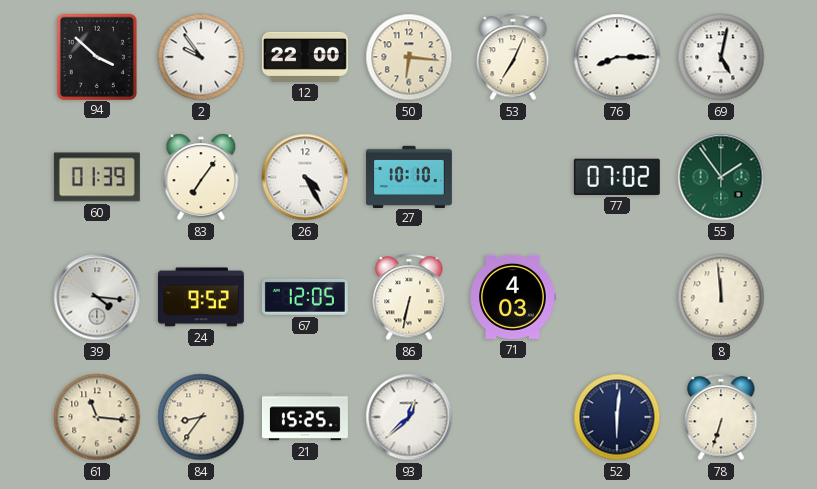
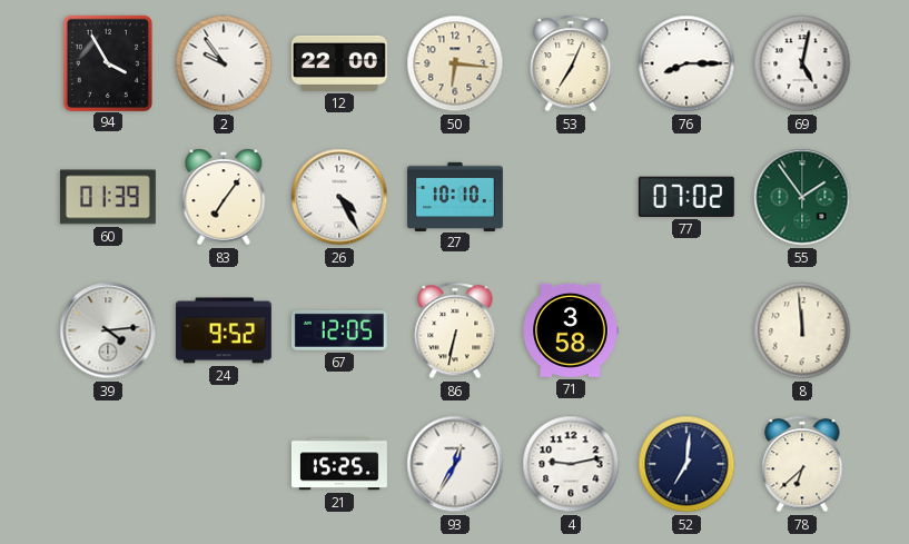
94: 3:52 -> 3:55
39: 4:16 -> 4:14
71: 4:03 -> 3:58
61: 11:16 -> none
84: 8:36 -> none
93: 12:38 -> 12:35
4: none -> 9:13
52: 6:01 -> 7:01
78: 6:33 -> 6:38
